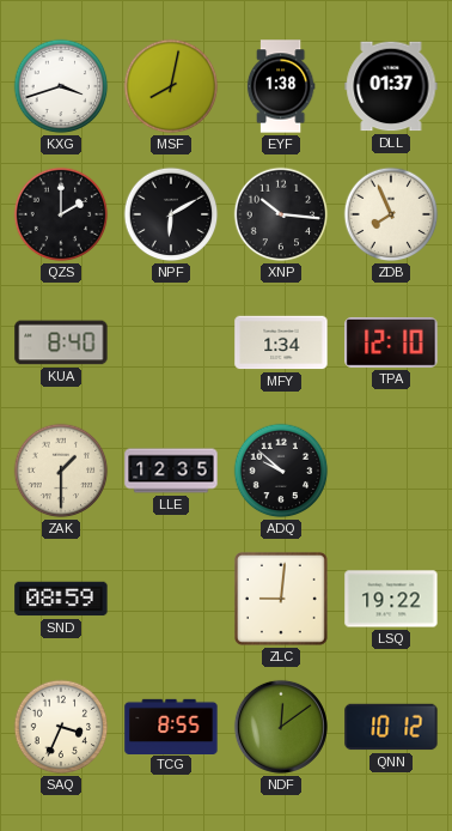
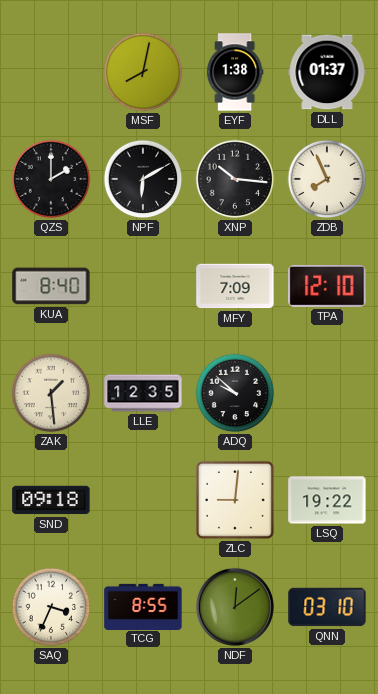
KXG: 3:42 -> none
MFY: 1:34 -> 7:09
ZAK: 1:30 -> 1:29
SND: 08:59 -> 09:18
QNN: 10:12 -> 03:10
